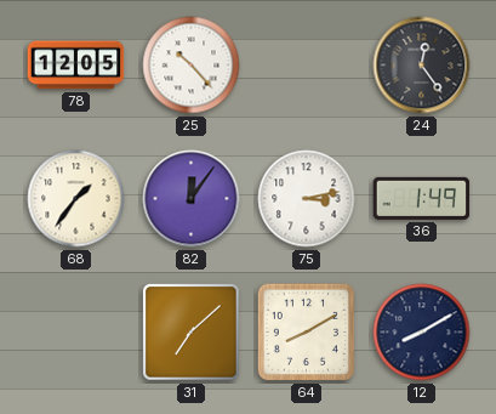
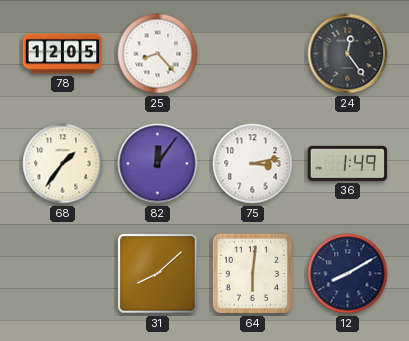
25: 10:23 -> 8:23
31: 7:08 -> 8:08
64: 8:10 -> 6:01
